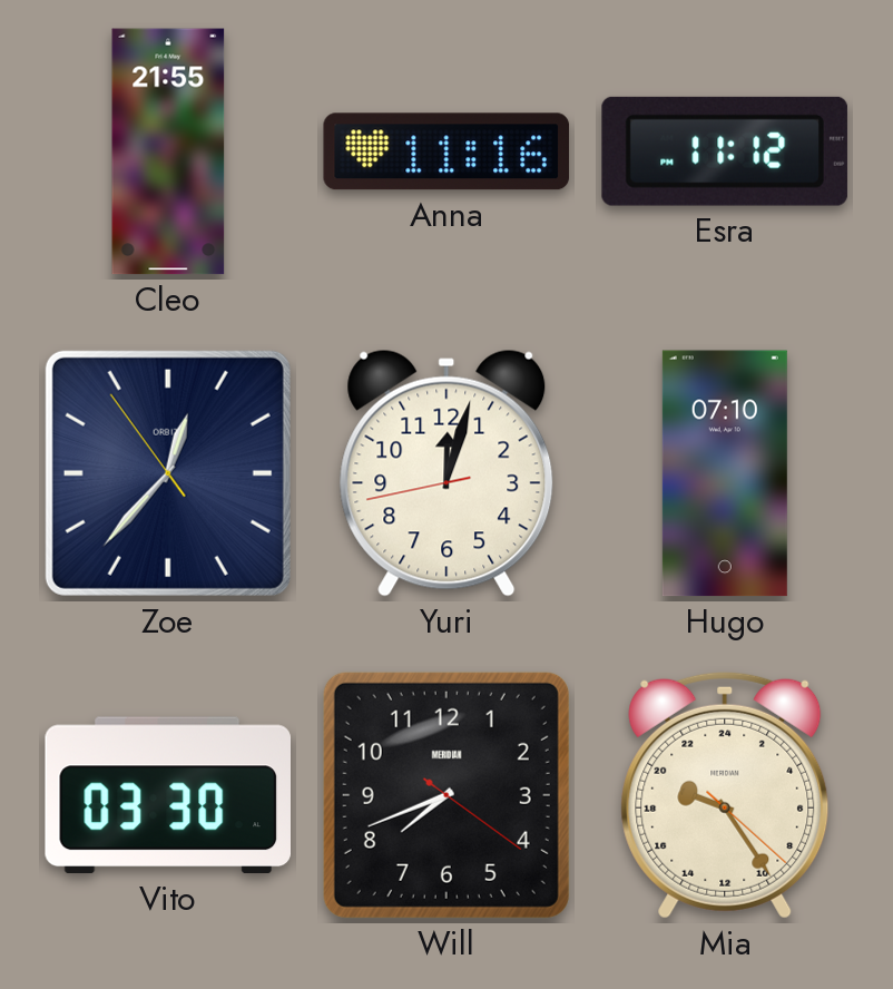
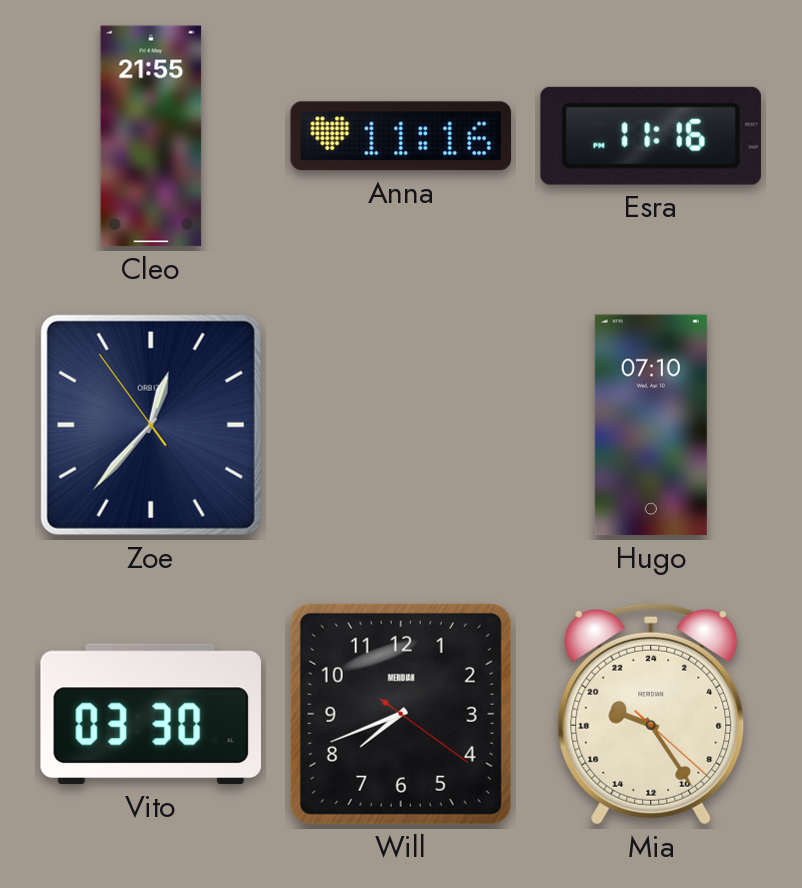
Esra: 11:12 -> 11:16
Yuri: 12:02 -> none
